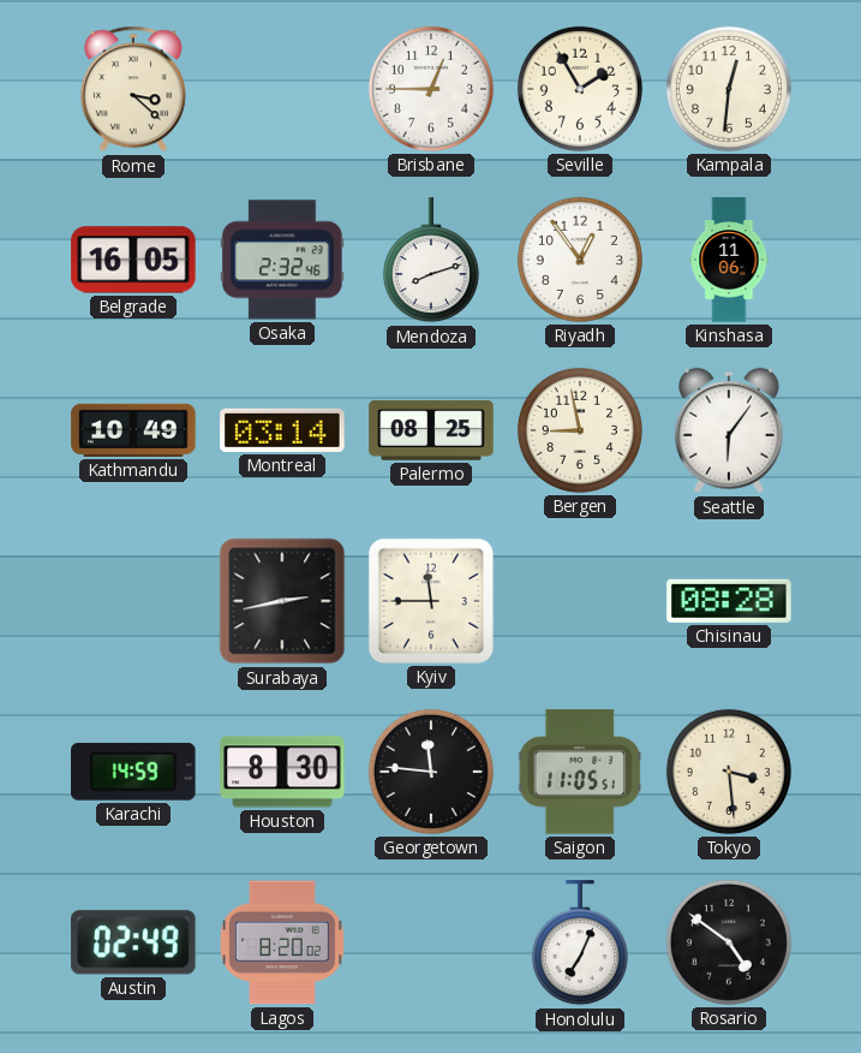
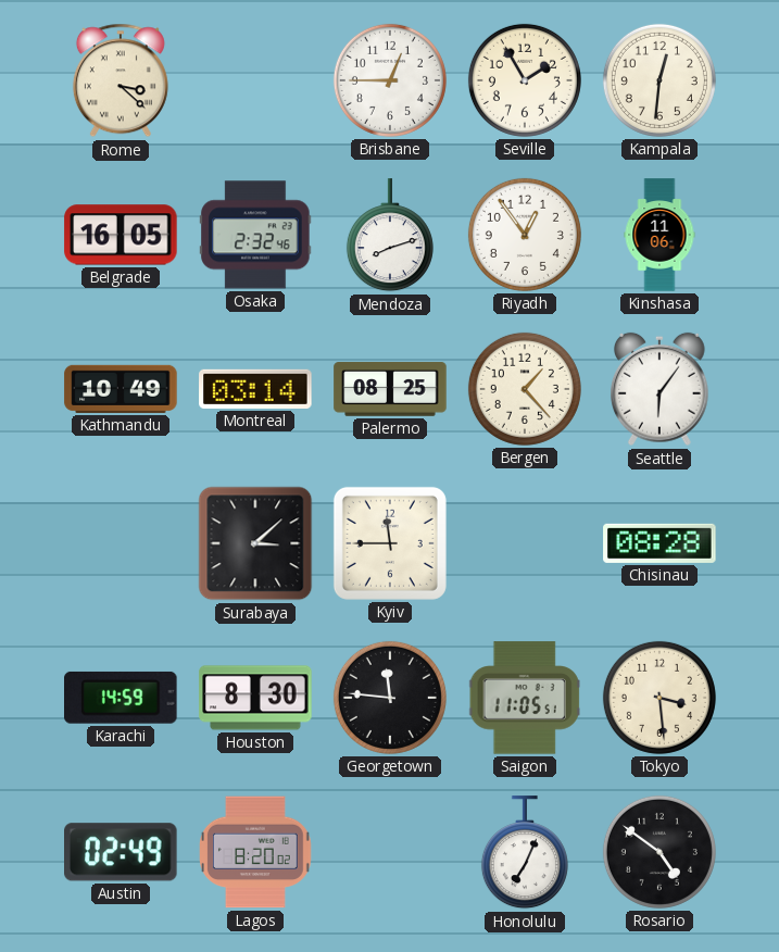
Bergen: 8:58 -> 1:23
Surabaya: 2:43 -> 3:08
